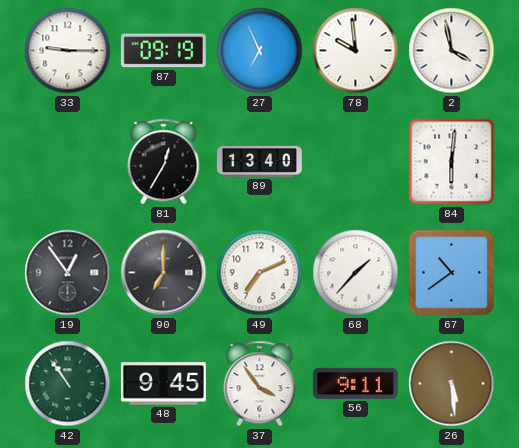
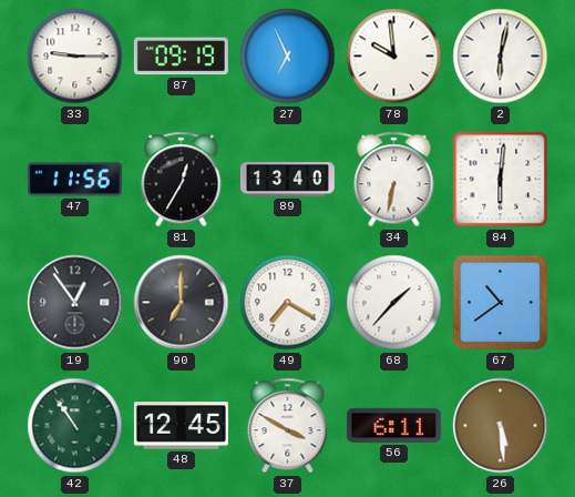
2: 3:58 -> 6:02
47: none -> 11:56
34: none -> 6:32
49: 7:11 -> 7:20
48: 9:45 -> 12:45
37: 3:54 -> 3:50
56: 9:11 -> 6:11
